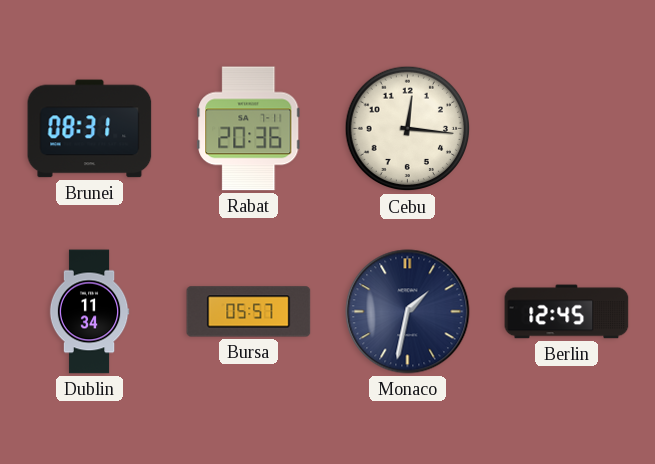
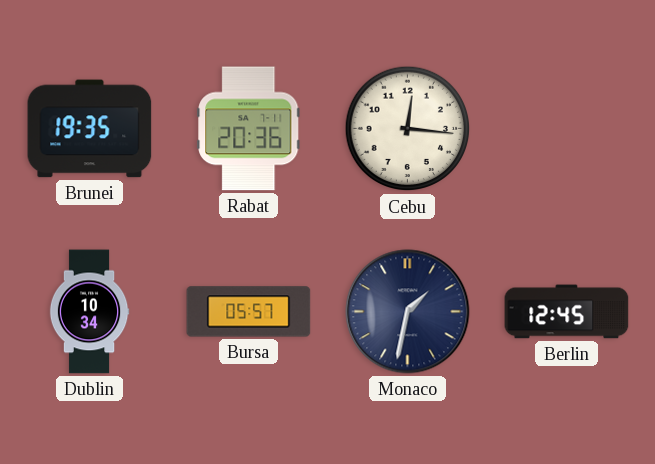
Brunei: 08:31 -> 19:35
Dublin: 11:34 -> 10:34
